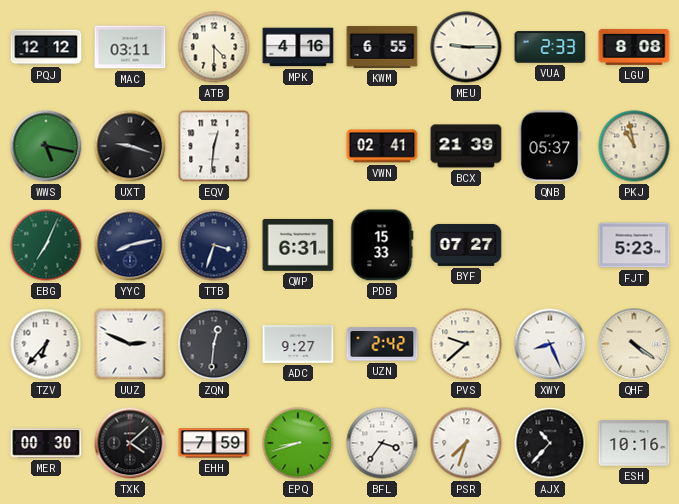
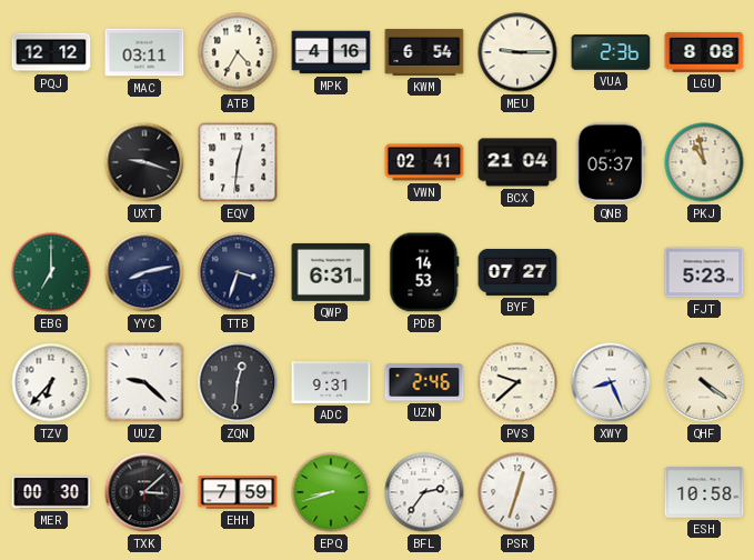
ATB: 4:30 -> 4:35
KWM: 6:55 -> 6:54
VUA: 2:33 -> 2:36
WWS: 5:17 -> none
BCX: 21:39 -> 21:04
EBG: 7:04 -> 7:00
PDB: 15:33 -> 14:53
UUZ: 2:49 -> 9:22
ADC: 9:27 -> 9:31
UZN: 2:42 -> 2:46
TXK: 4:08 -> 3:08
BFL: 3:36 -> 2:36
PSR: 7:33 -> 12:33
AJX: 10:37 -> none
ESH: 10:16 -> 10:58
